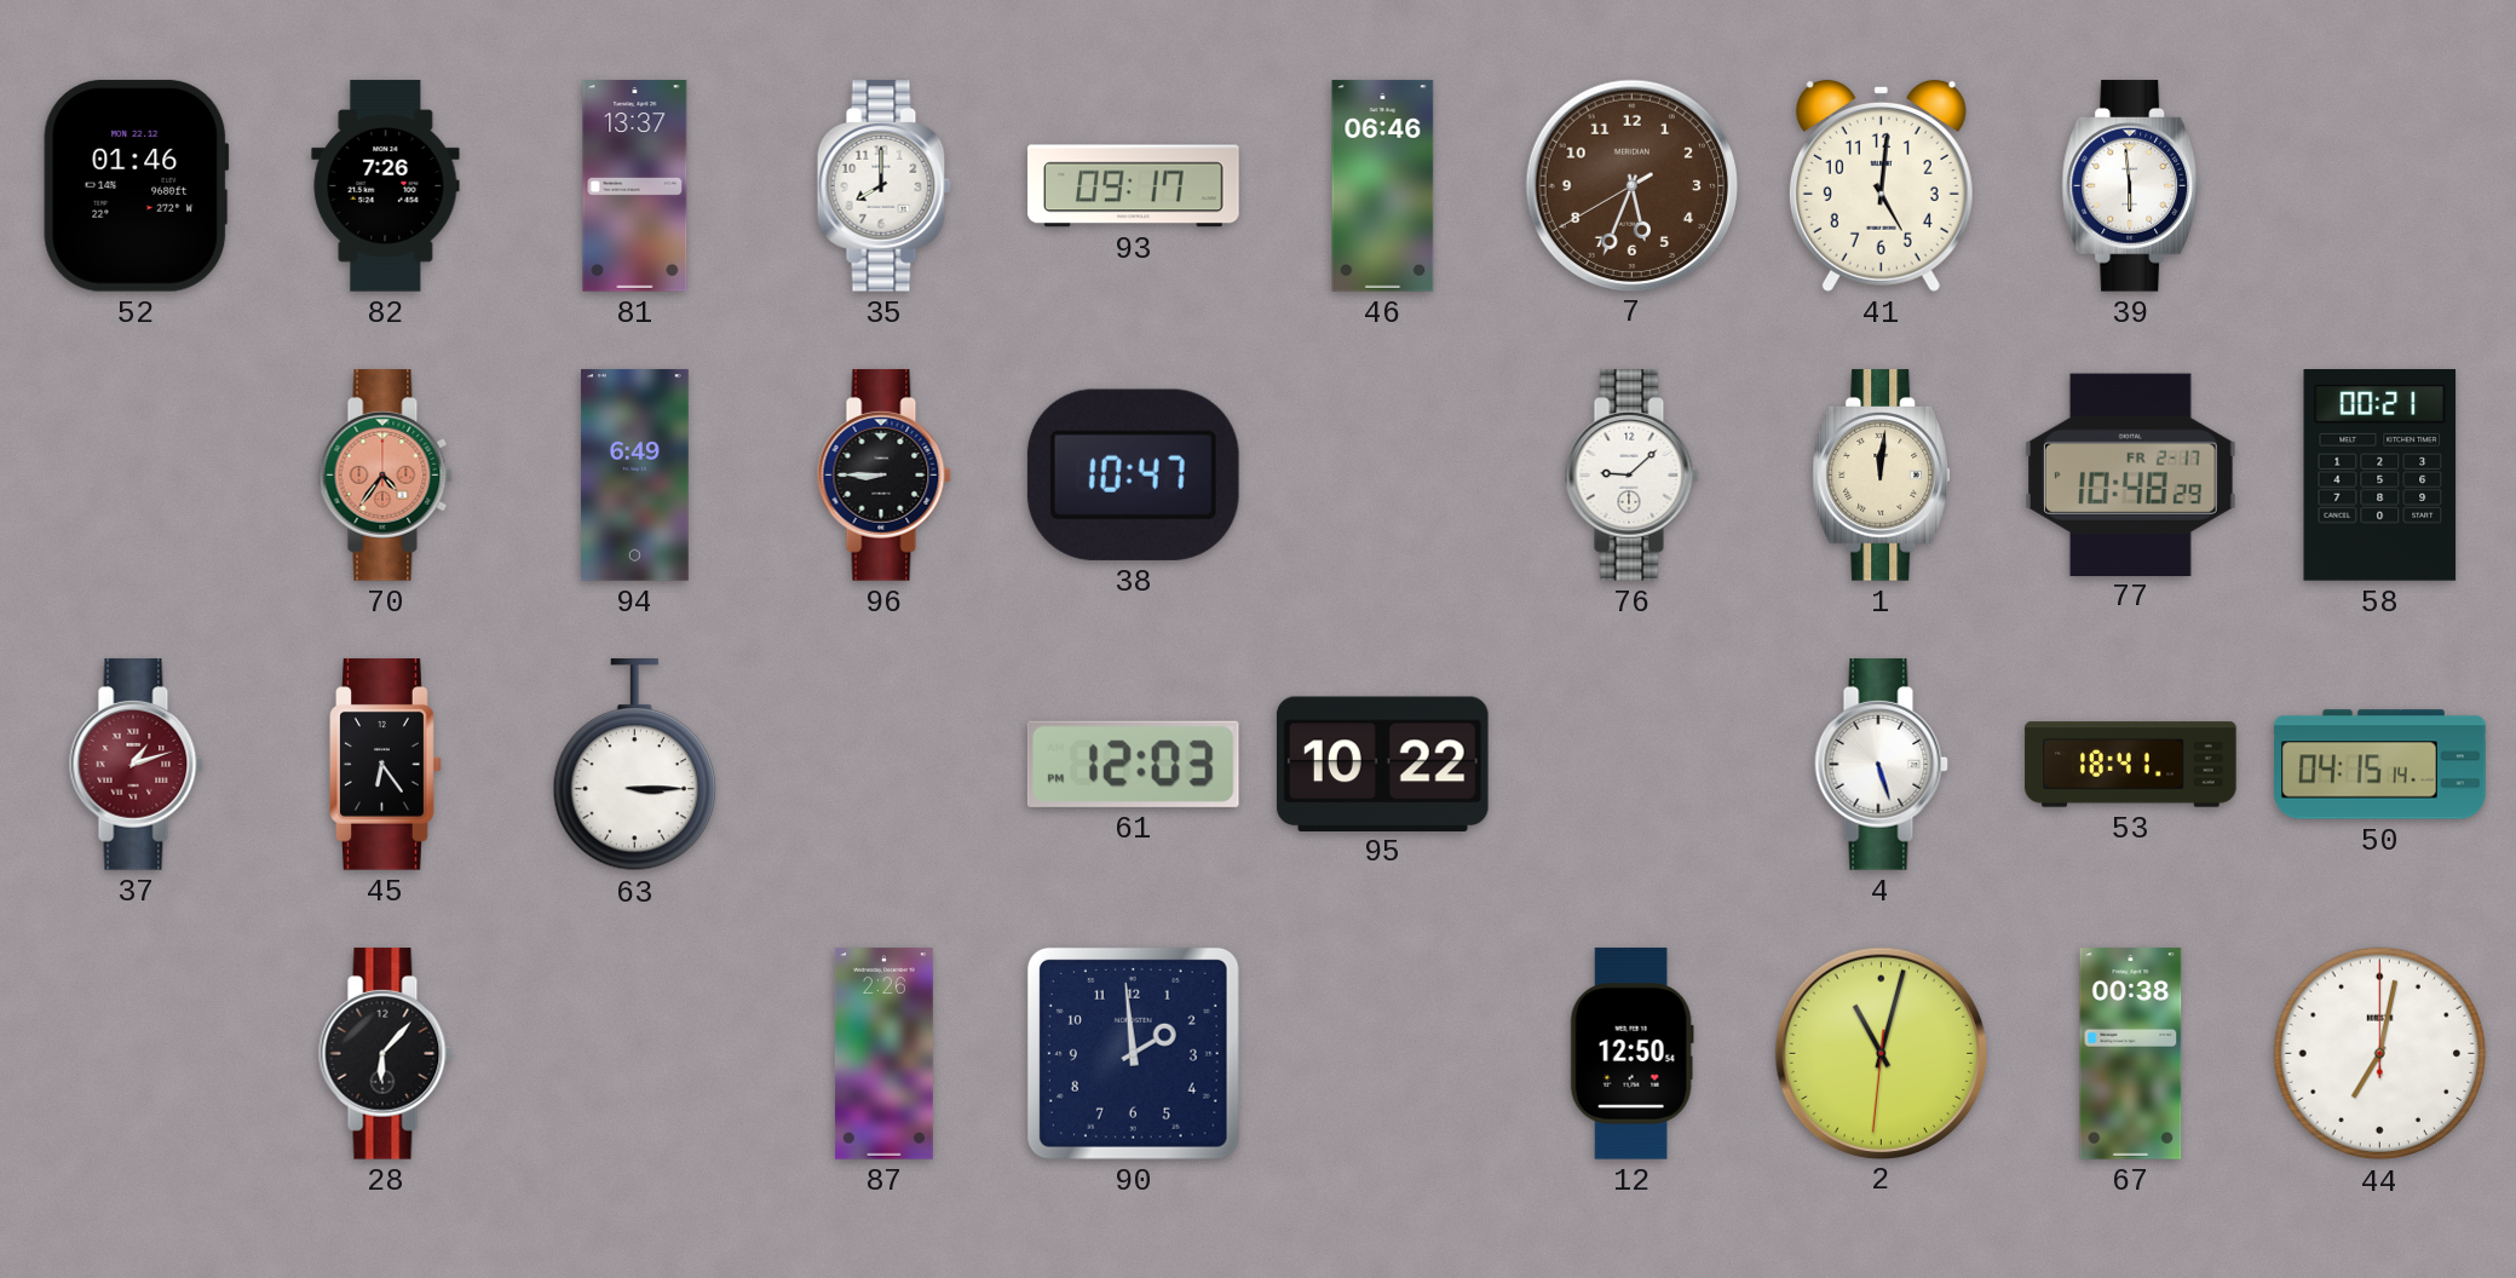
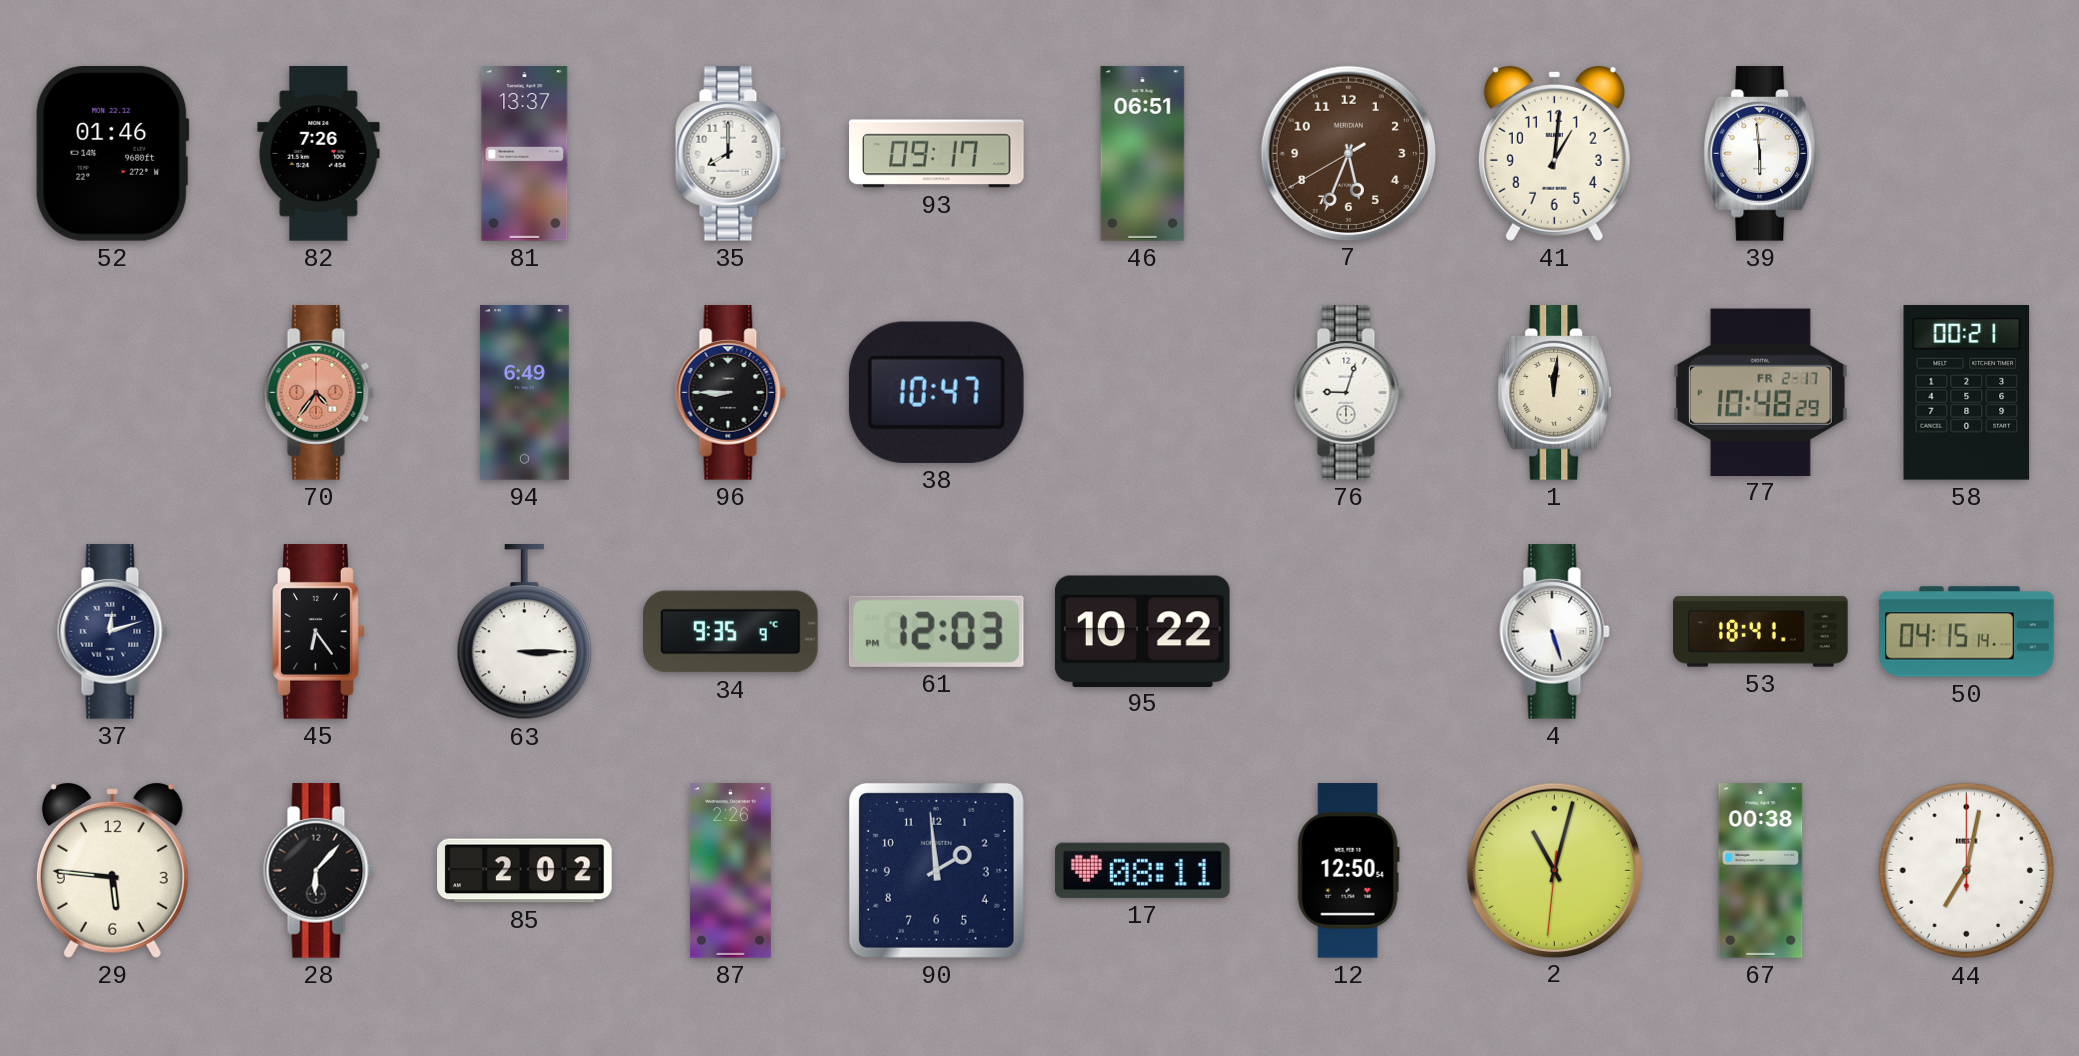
46: 06:46 -> 06:51
41: 5:01 -> 1:01
76: 9:08 -> 9:03
37: 1:12 -> 12:12
37 dial: burgundy -> navy
34: none -> 9:35
29: none -> 5:46
85: none -> 2:02
17: none -> 08:11
